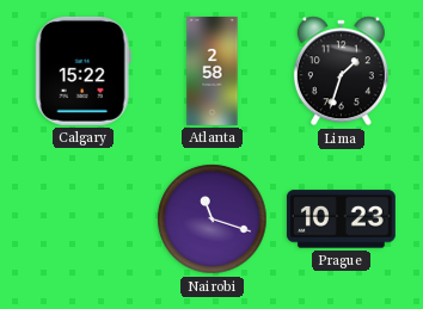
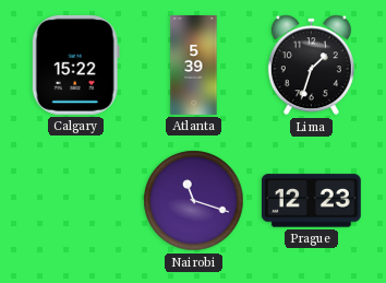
Atlanta: 2:58 -> 5:39
Prague: 10:23 -> 12:23
